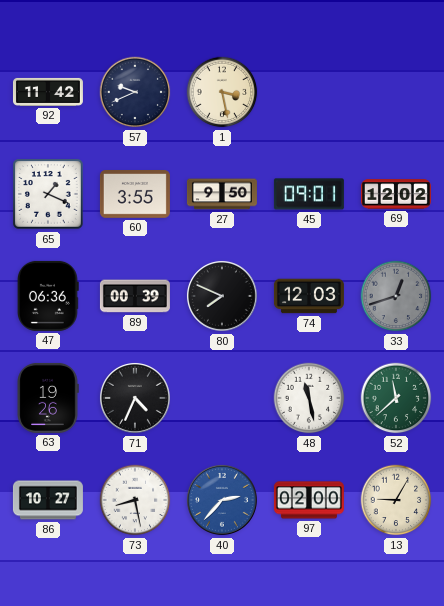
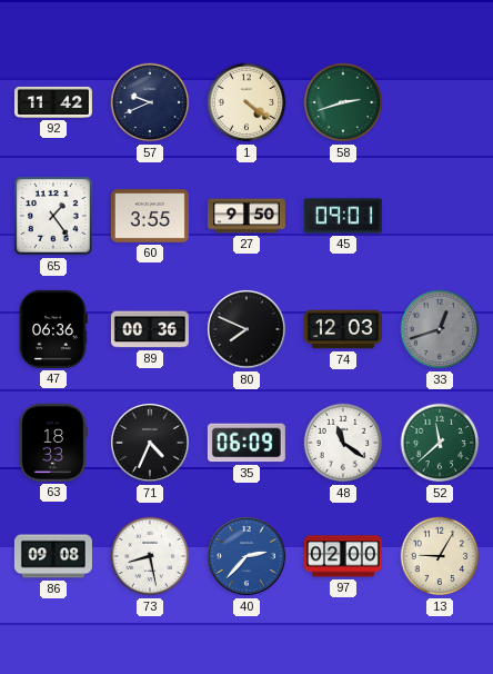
1: 3:28 -> 4:21
58: none -> 2:42
65: 1:19 -> 1:24
69: 12:02 -> none
89: 00:39 -> 00:36
63: 19:26 -> 18:33
35: none -> 06:09
48: 11:28 -> 11:21
86: 10:27 -> 09:08
